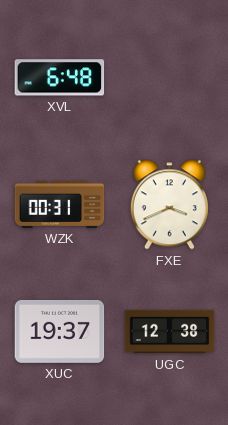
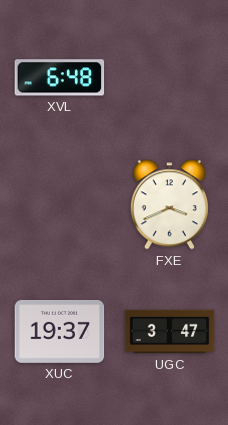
WZK: 00:31 -> none
UGC: 12:38 -> 3:47
